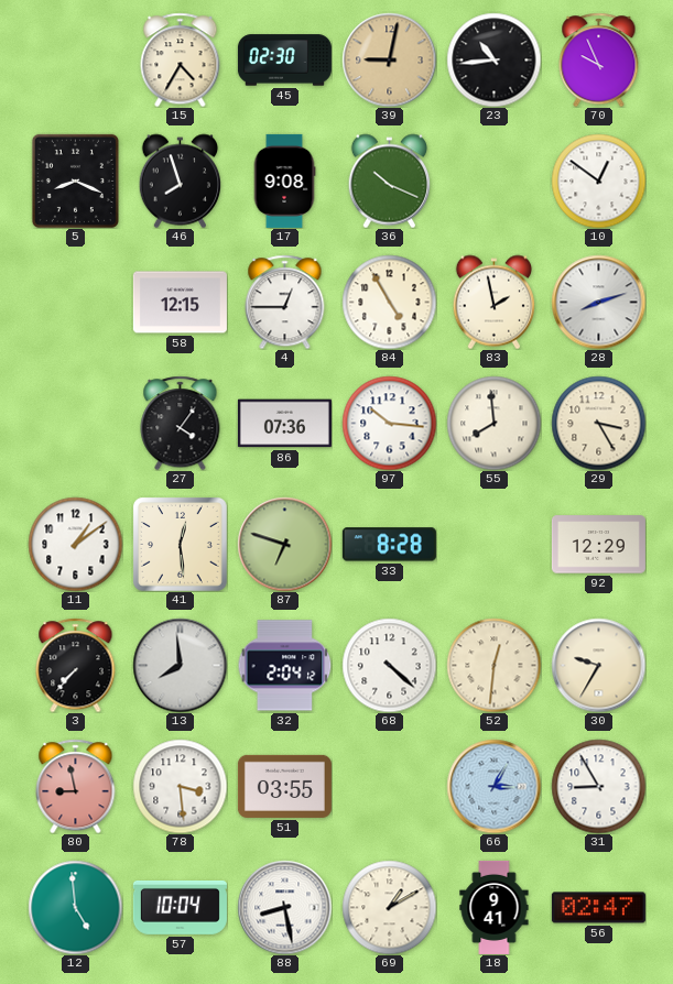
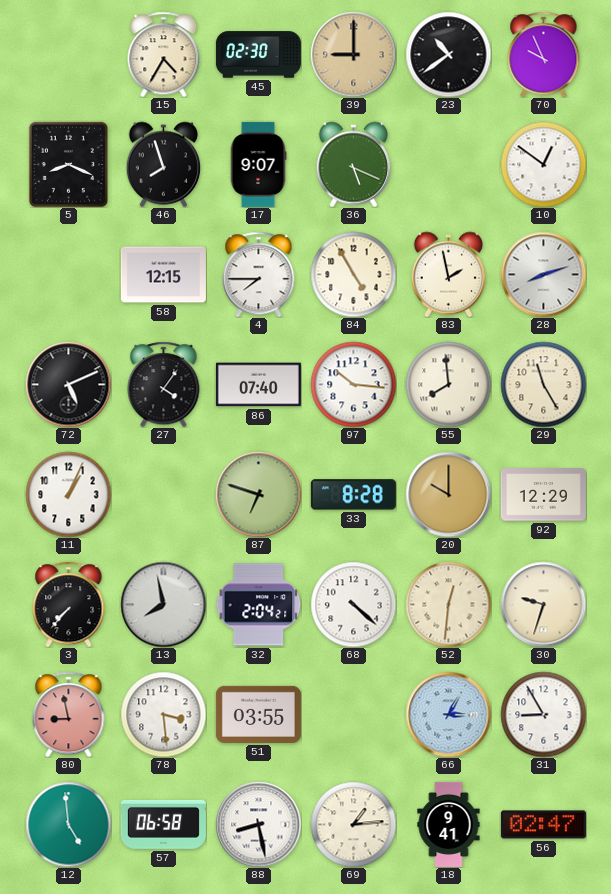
39: 9:02 -> 9:00
23: 10:44 -> 10:39
17: 9:08 -> 9:07
36: 10:19 -> 5:19
4: 12:45 -> 7:45
72: none -> 5:11
86: 07:36 -> 07:40
29: 3:25 -> 11:25
11: 1:09 -> 1:04
41: 12:29 -> none
20: none -> 10:00
13: 7:59 -> 7:58
32: 2:04:12 -> 2:04:21
30: 9:35 -> 9:33
57: 10:04 -> 06:58
69: 1:10 -> 1:14
